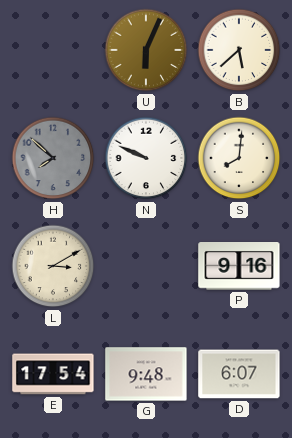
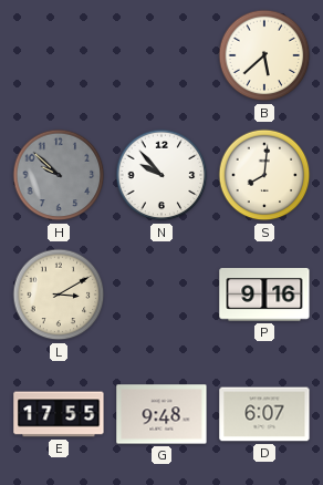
U: 6:04 -> none
H: 7:52 -> 9:52
N: 9:49 -> 9:53
E: 17:54 -> 17:55
